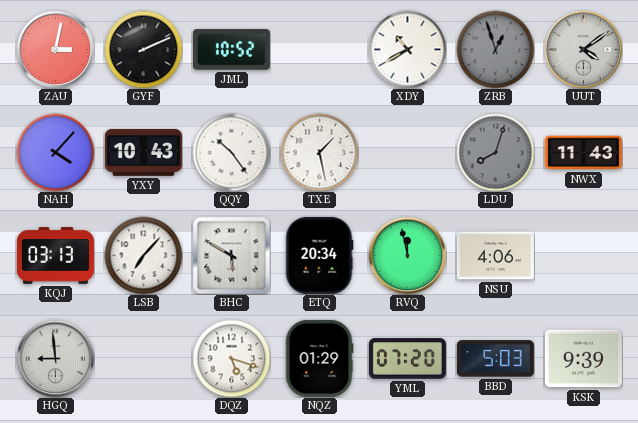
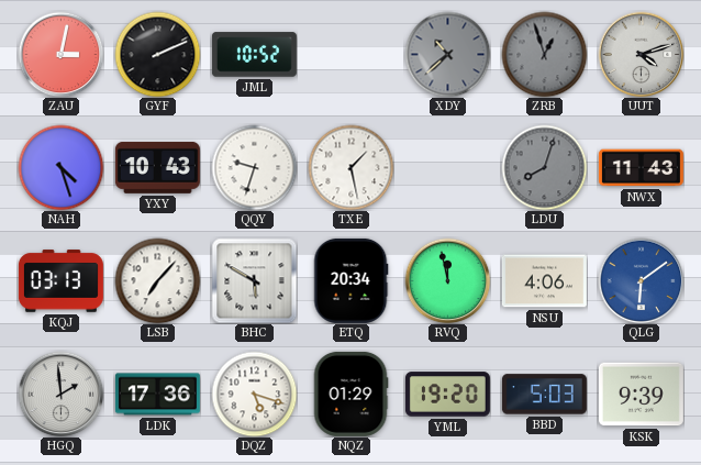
XDY: 10:40 -> 10:38
XDY dial: white -> grey
UUT: 4:09 -> 4:12
NAH: 4:07 -> 4:27
QQY: 10:24 -> 9:33
QLG: none -> 6:09
HGQ: 8:59 -> 1:59
LDK: none -> 17:36
YML: 07:20 -> 19:20
